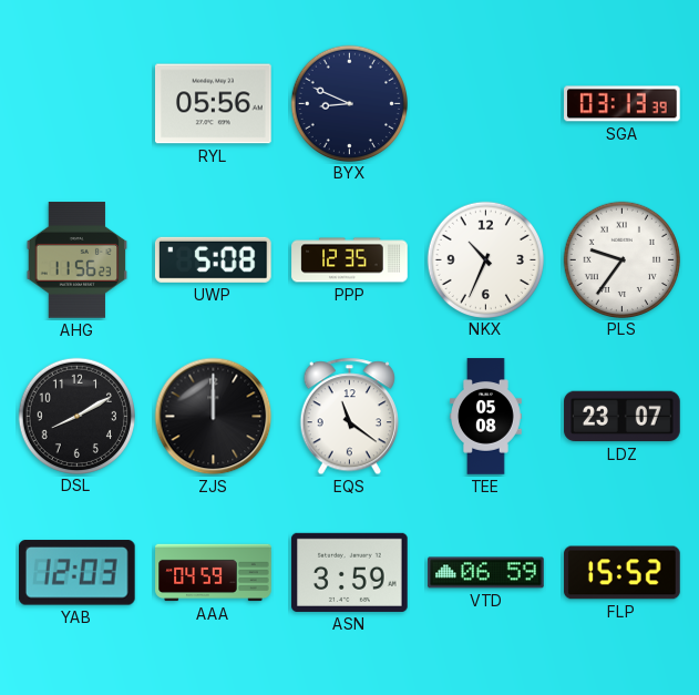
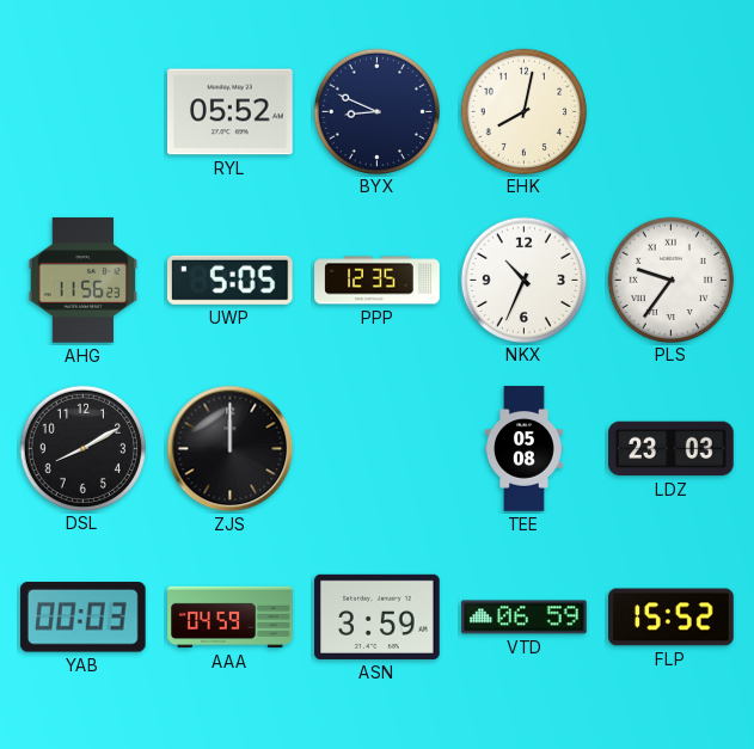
RYL: 05:56 -> 05:52
EHK: none -> 8:02
SGA: 03:13 -> none
UWP: 5:08 -> 5:05
EQS: 11:21 -> none
LDZ: 23:07 -> 23:03
YAB: 12:03 -> 00:03
